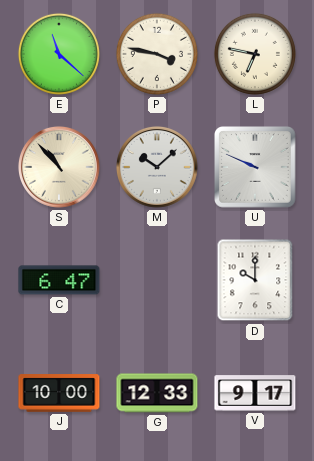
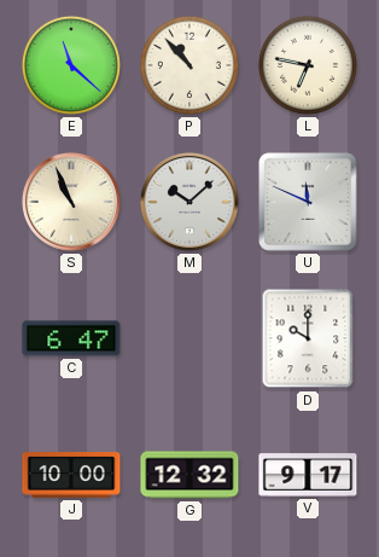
P: 3:47 -> 10:53
S: 10:53 -> 10:56
U: 9:49 -> 11:49
G: 12:33 -> 12:32
